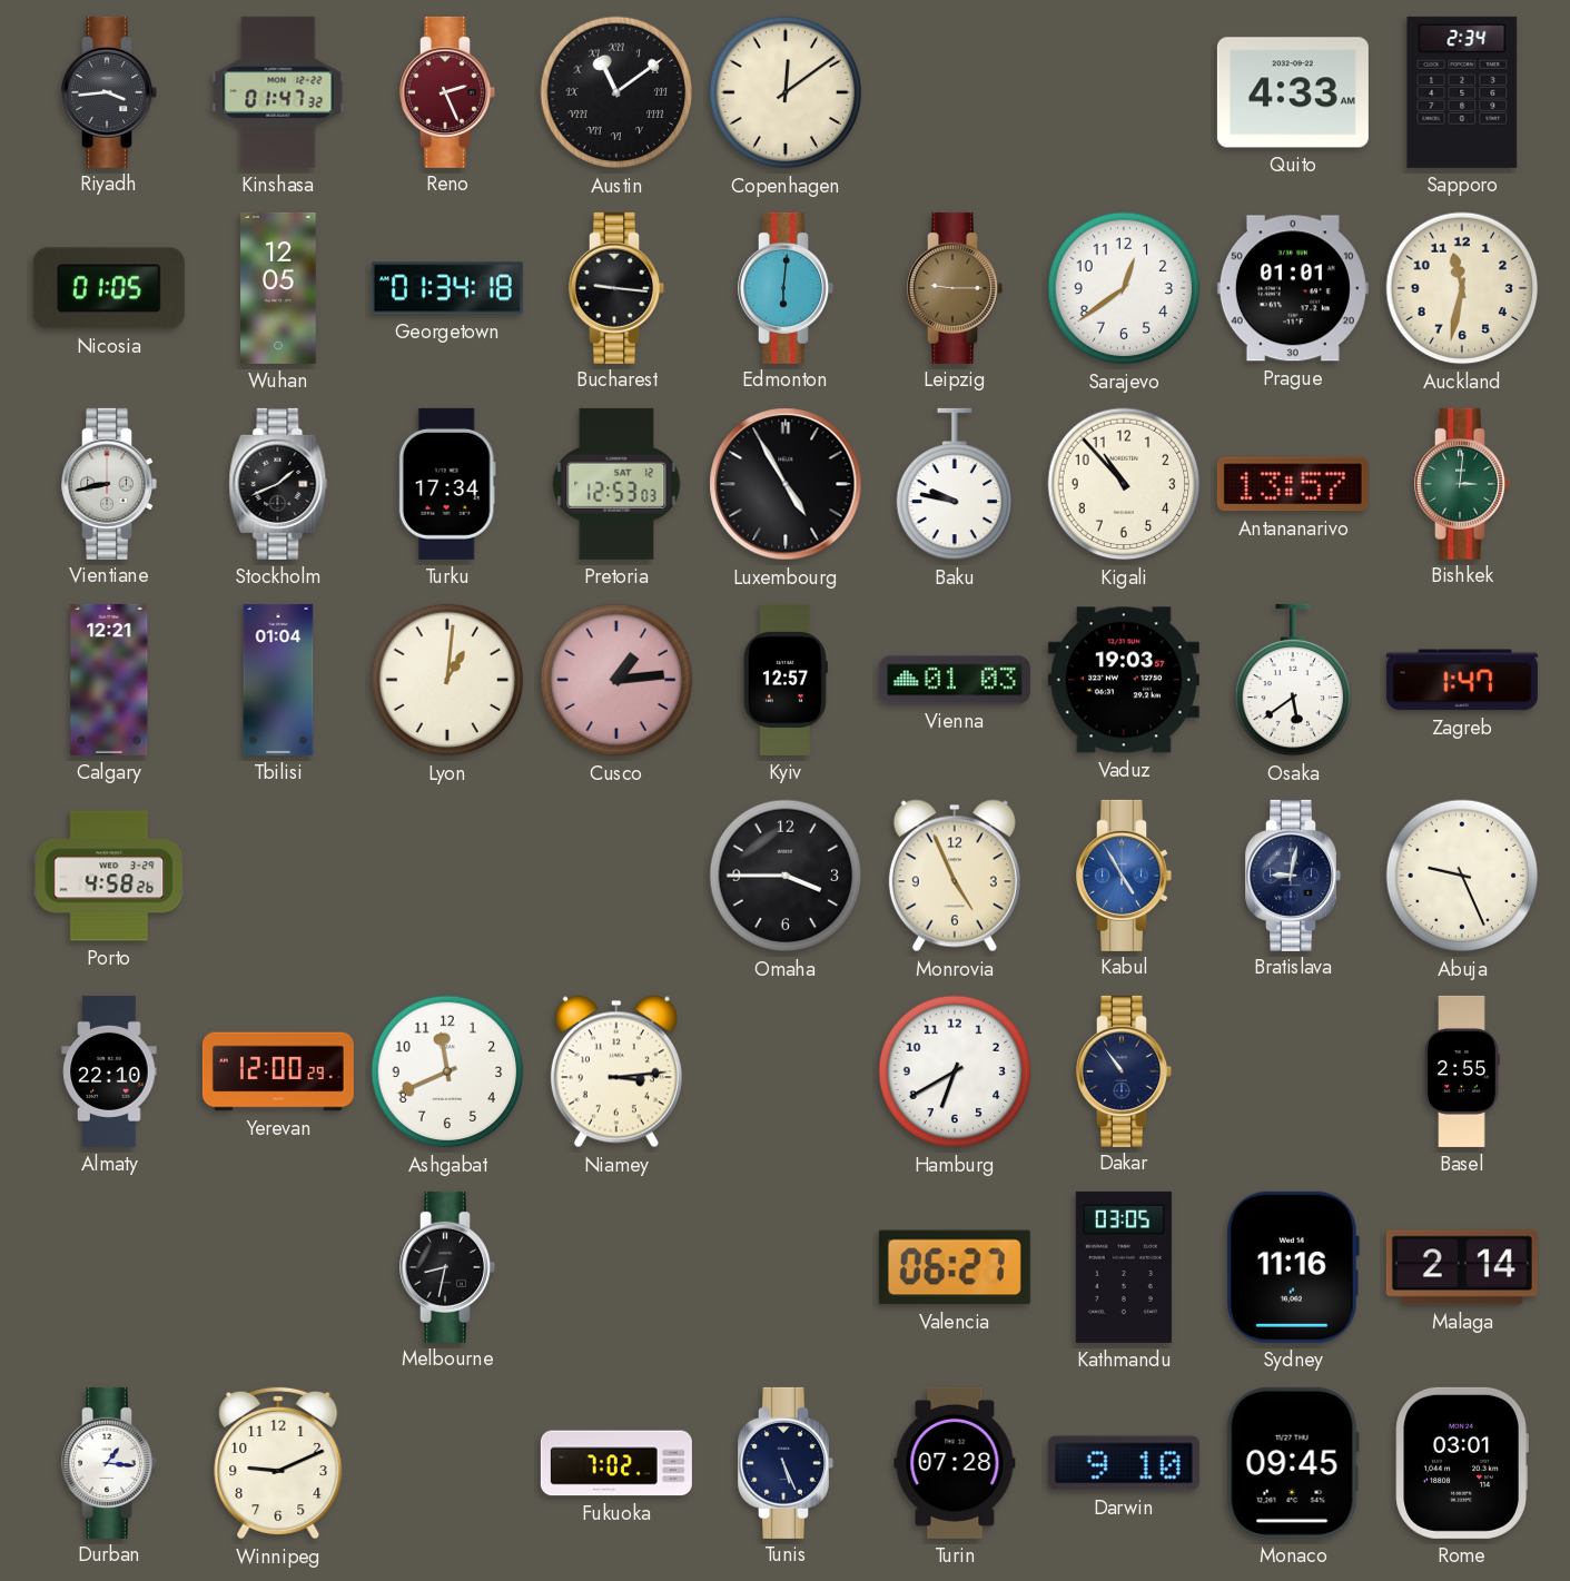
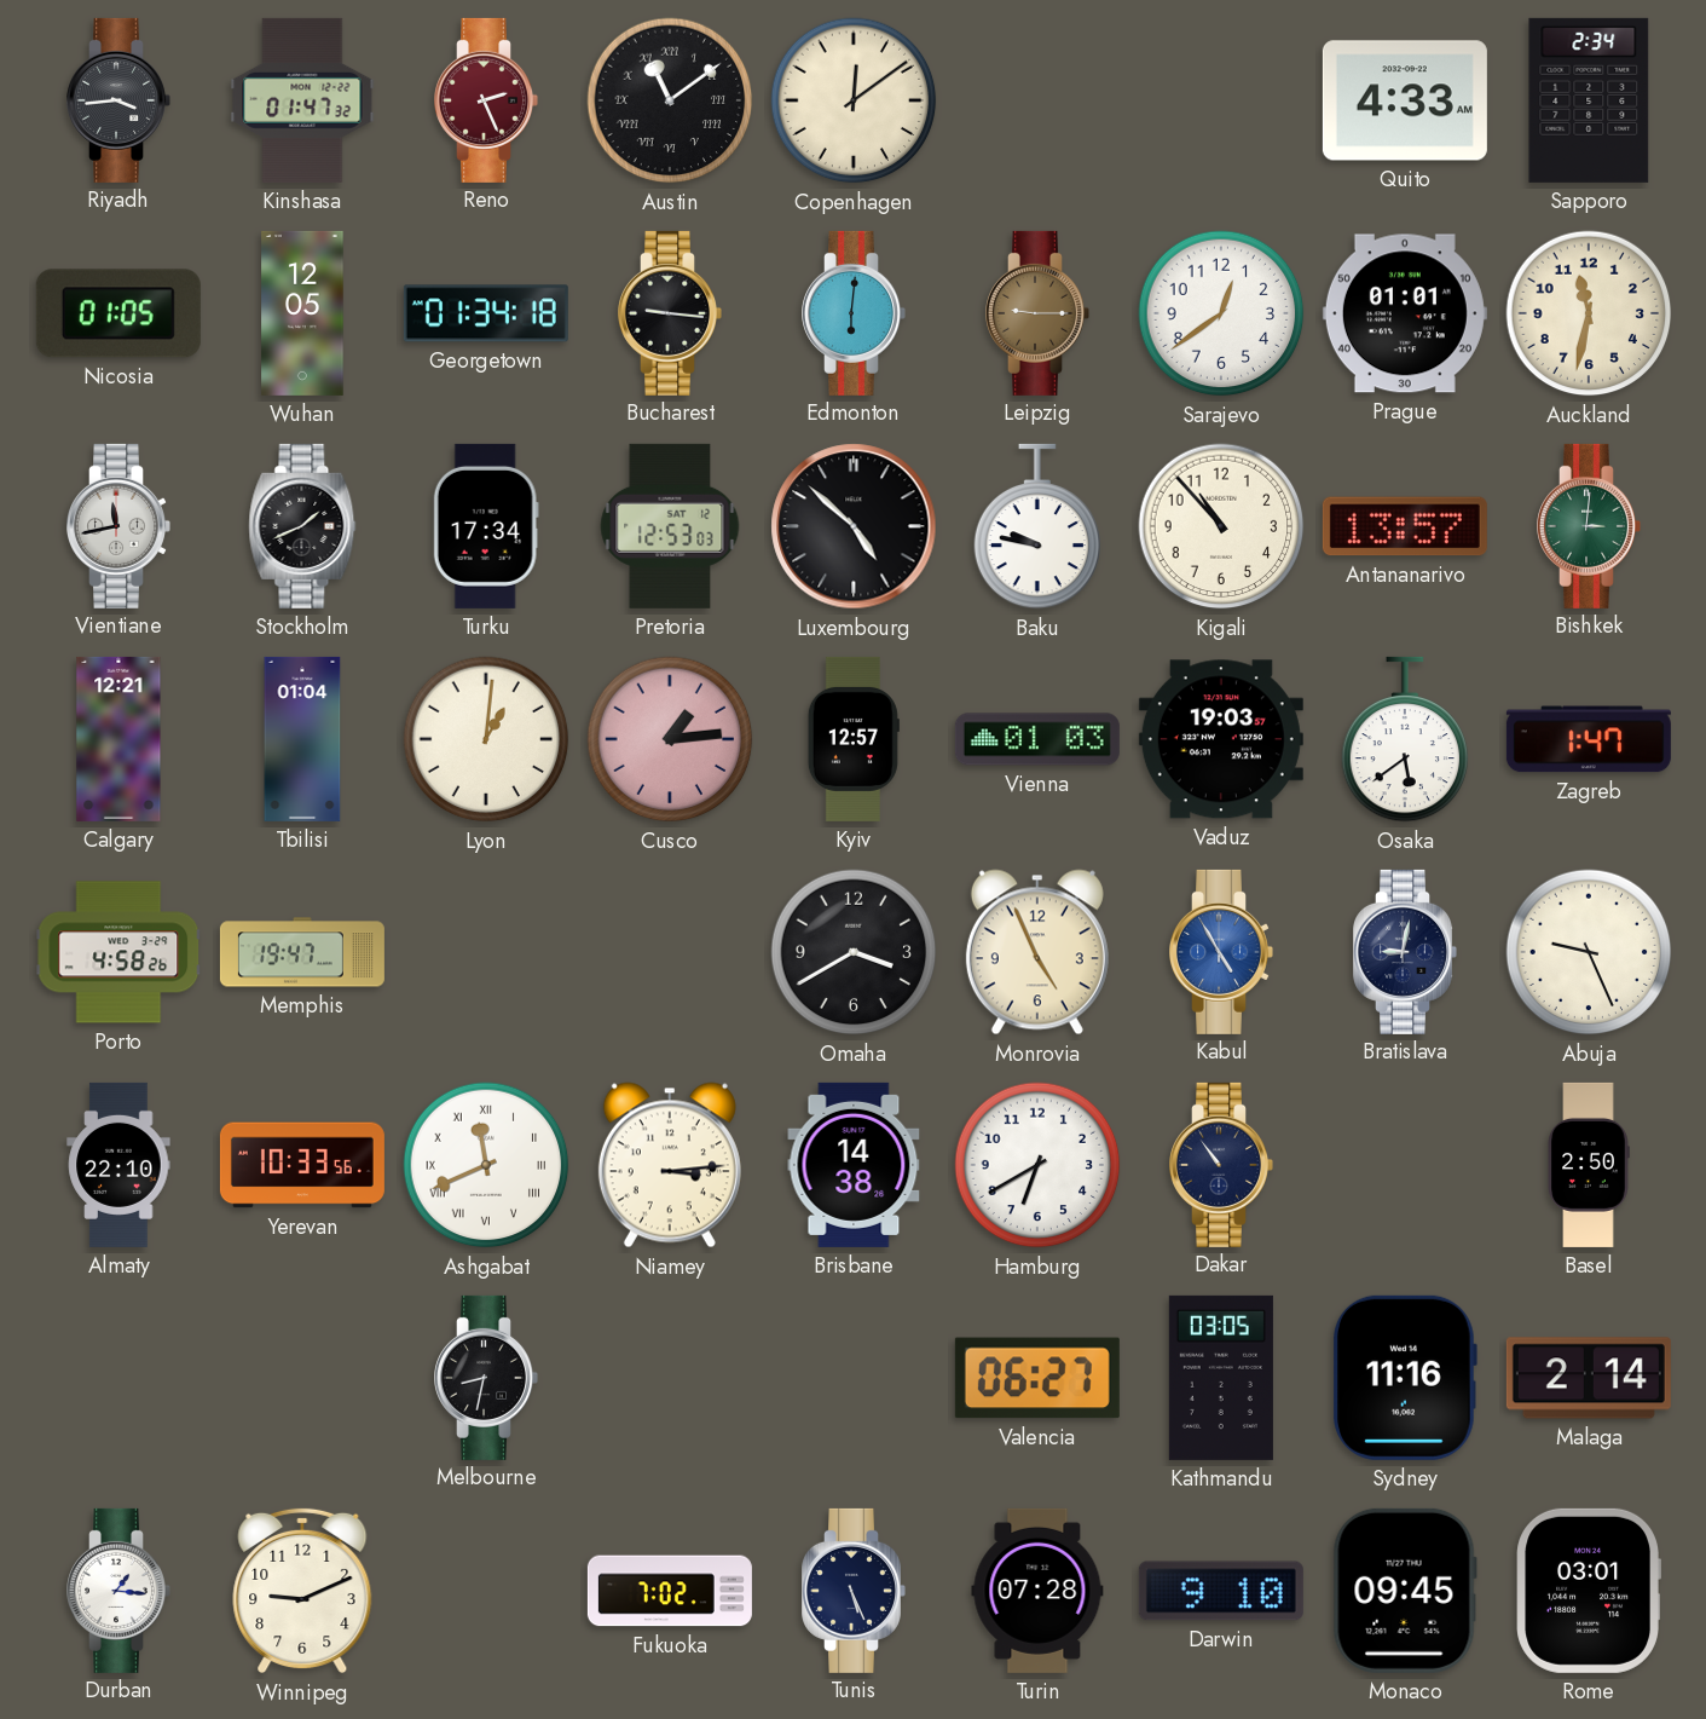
Vientiane: 8:43 -> 11:43
Luxembourg: 4:55 -> 4:52
Memphis: none -> 19:47
Omaha: 3:45 -> 3:40
Yerevan: 12:00 -> 10:33
Ashgabat numerals: Arabic -> Roman
Brisbane: none -> 14:38
Basel: 2:55 -> 2:50
